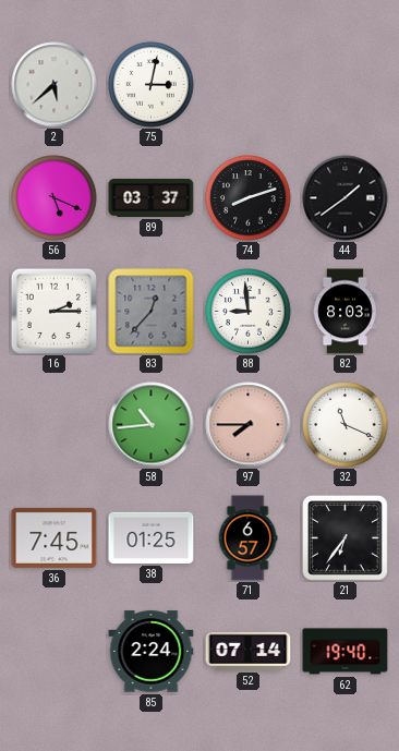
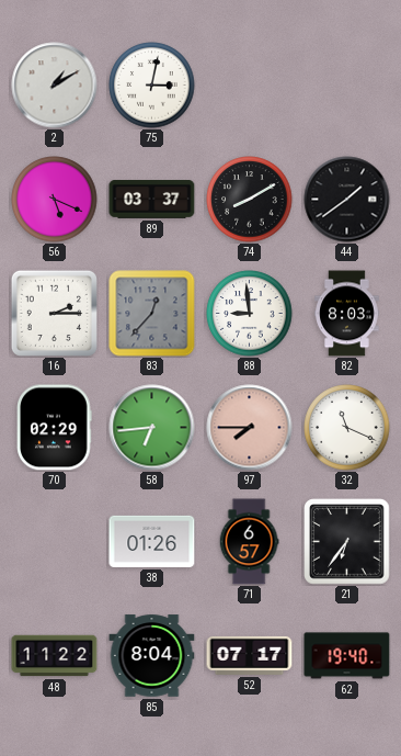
2: 5:38 -> 1:10
74: 8:12 -> 8:10
70: none -> 02:29
58: 10:44 -> 6:44
36: 7:45 -> none
38: 01:25 -> 01:26
48: none -> 11:22
85: 2:24 -> 8:04
52: 07:14 -> 07:17
